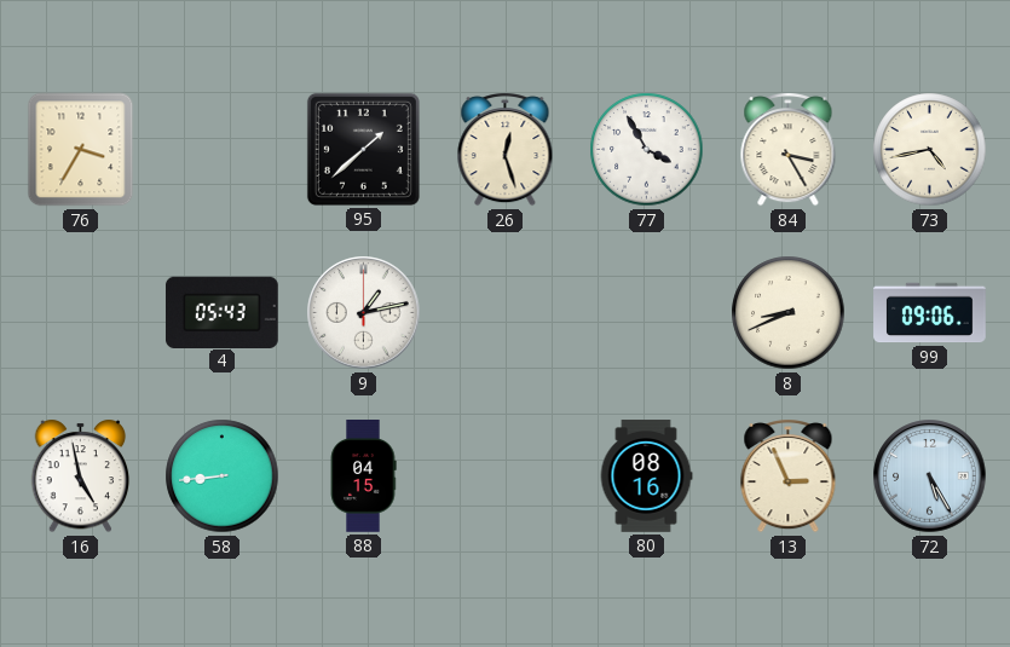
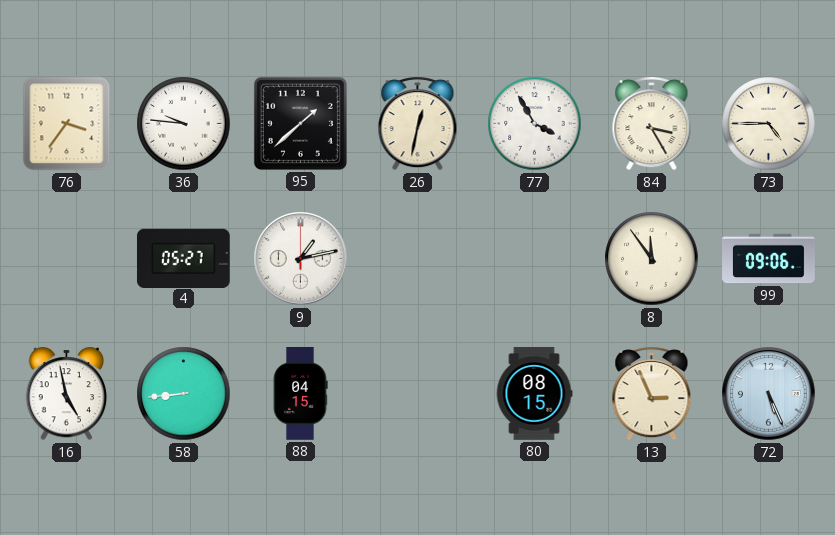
76: 3:35 -> 3:36
36: none -> 9:46
26: 12:27 -> 12:32
73: 4:43 -> 4:45
4: 05:43 -> 05:27
8: 8:41 -> 11:54
80: 08:16 -> 08:15
72: 5:25 -> 5:26
